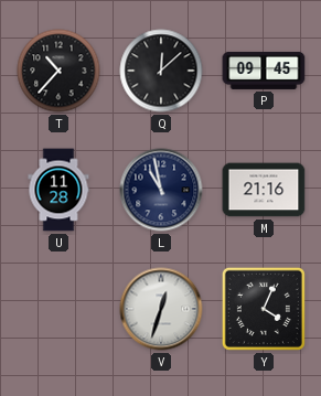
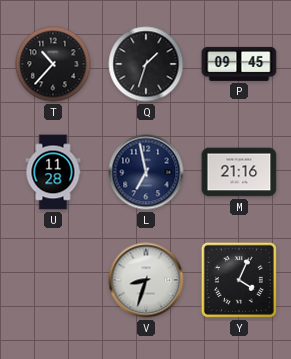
Q: 12:08 -> 1:33
L: 10:58 -> 6:58
V: 12:33 -> 8:33
